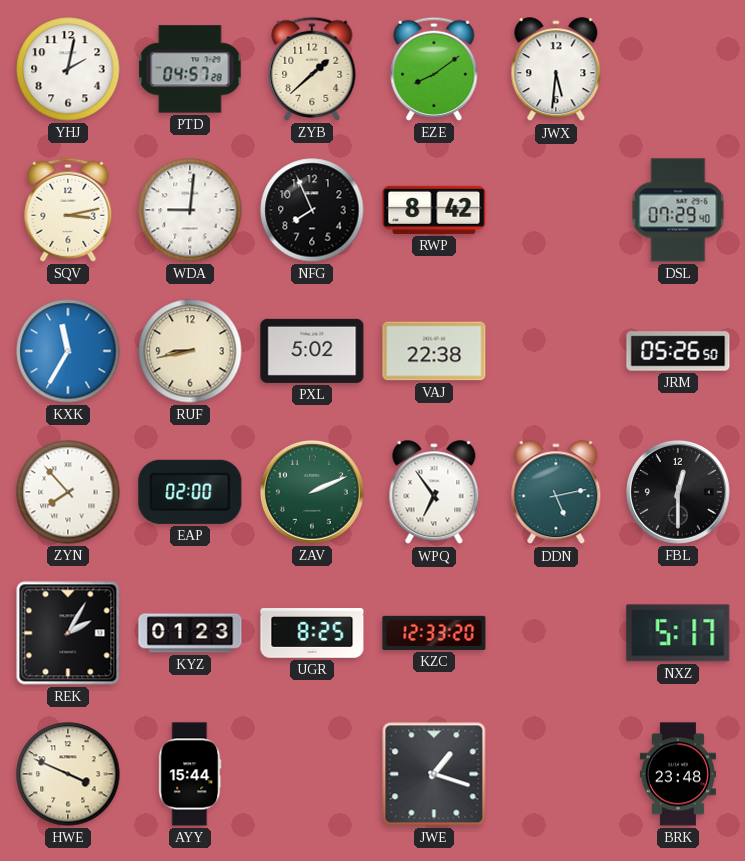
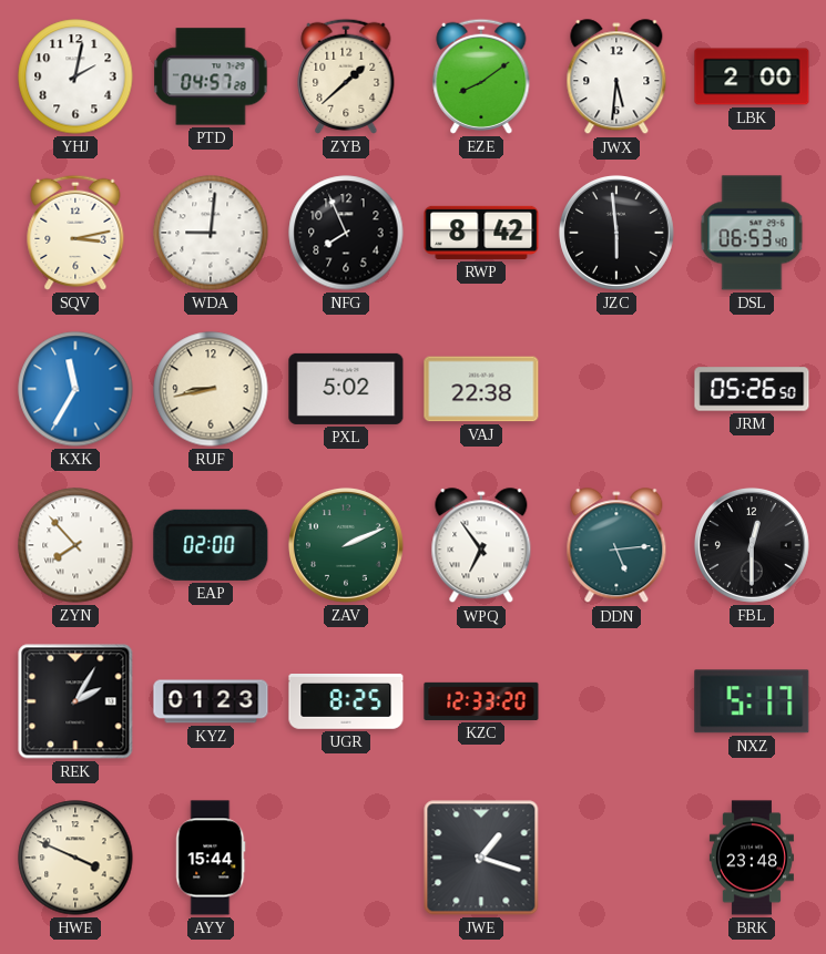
LBK: none -> 2:00
JZC: none -> 5:59
DSL: 07:29 -> 06:53
DDN: 5:13 -> 5:14
